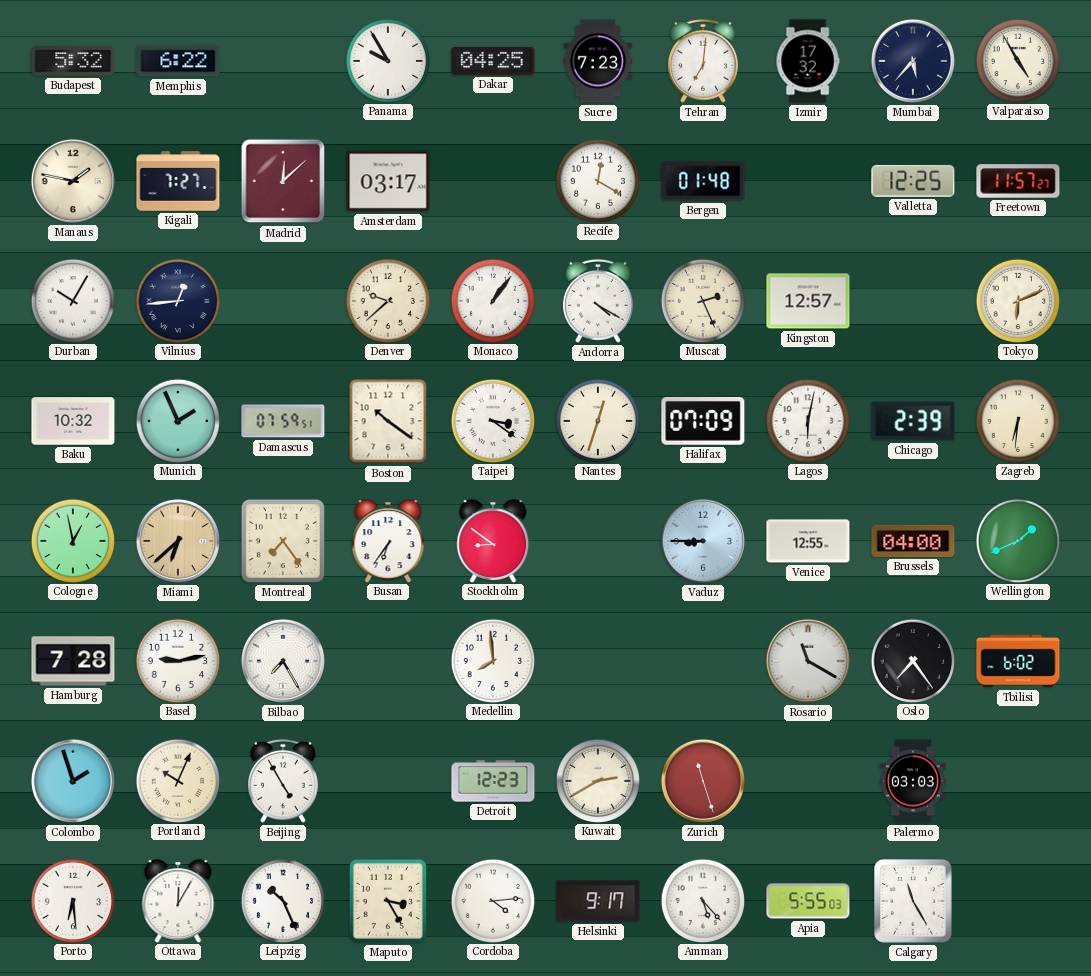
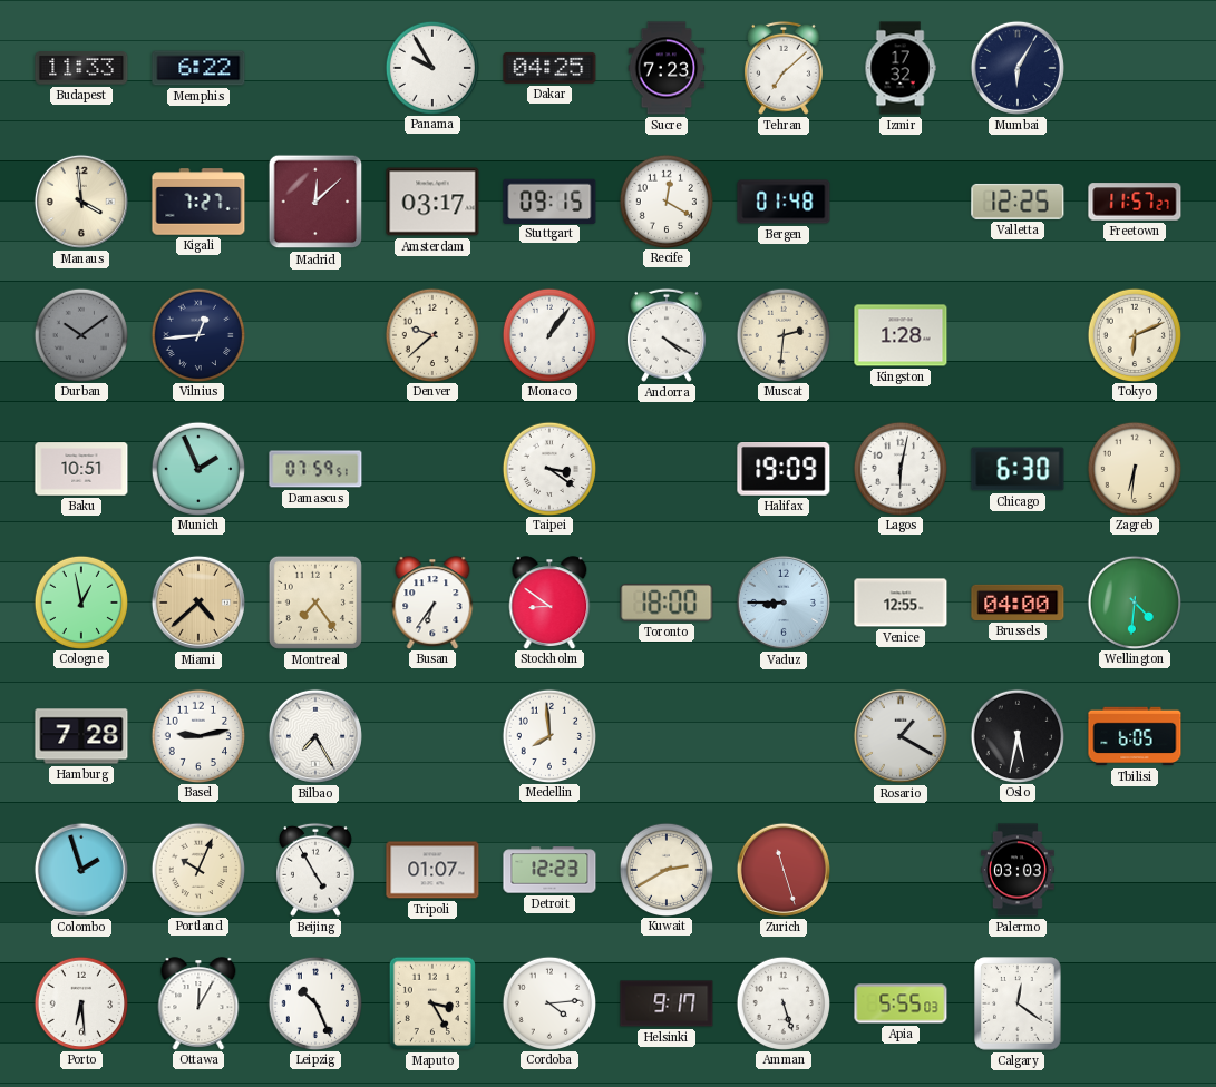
Budapest: 5:32 -> 11:33
Tehran: 7:01 -> 7:08
Mumbai: 5:37 -> 6:05
Valparaiso: 4:55 -> none
Manaus: 1:47 -> 3:59
Stuttgart: none -> 09:15
Durban: 10:05 -> 10:09
Durban dial: white -> grey
Muscat: 2:26 -> 2:31
Kingston: 12:57 -> 1:28
Baku: 10:32 -> 10:51
Boston: 10:21 -> none
Nantes: 12:33 -> none
Halifax: 07:09 -> 19:09
Chicago: 2:39 -> 6:30
Miami: 6:38 -> 4:38
Toronto: none -> 18:00
Wellington: 1:41 -> 4:31
Rosario: 11:20 -> 1:20
Oslo: 7:24 -> 5:32
Tbilisi: 6:02 -> 6:05
Tripoli: none -> 01:07
Amman: 5:23 -> 5:27
Calgary: 11:25 -> 12:21
